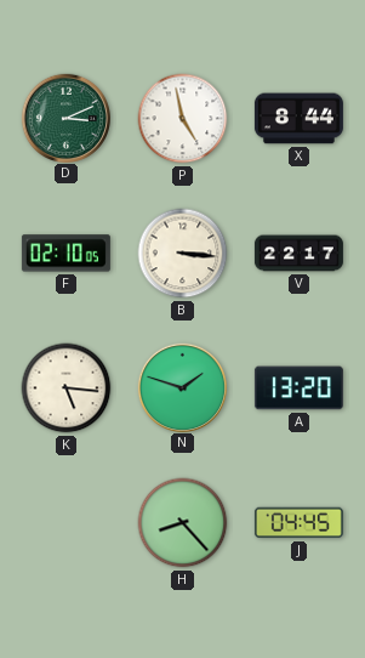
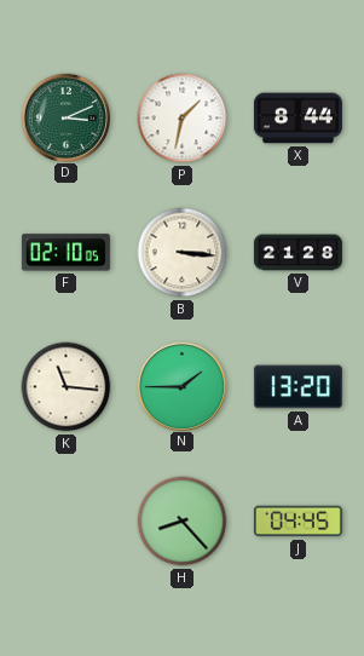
P: 4:58 -> 1:32
V: 22:17 -> 21:28
K: 5:16 -> 11:16
N: 1:48 -> 1:45
